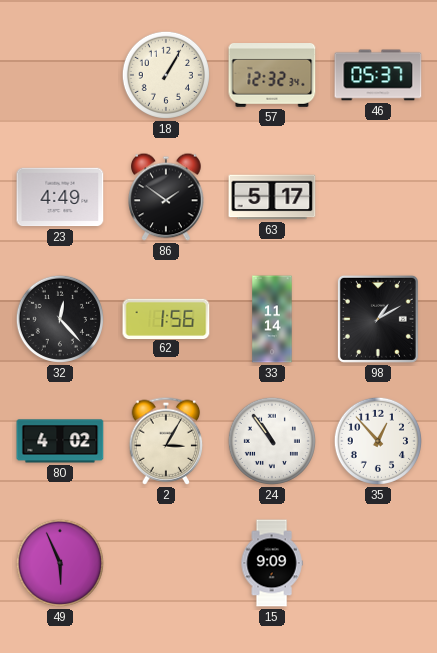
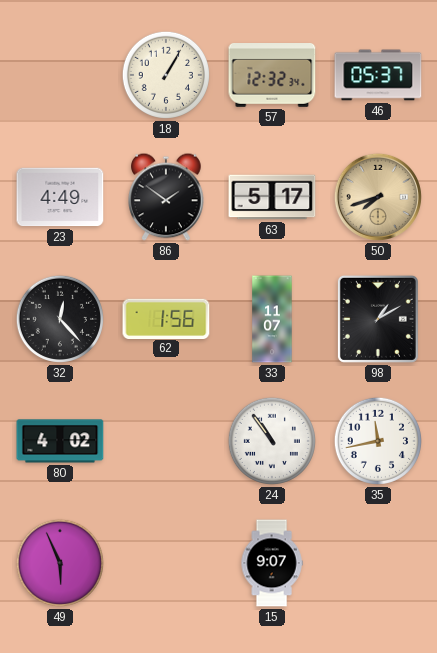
50: none -> 7:42
33: 11:14 -> 11:07
2: 3:05 -> none
35: 12:53 -> 11:43
15: 9:09 -> 9:07
